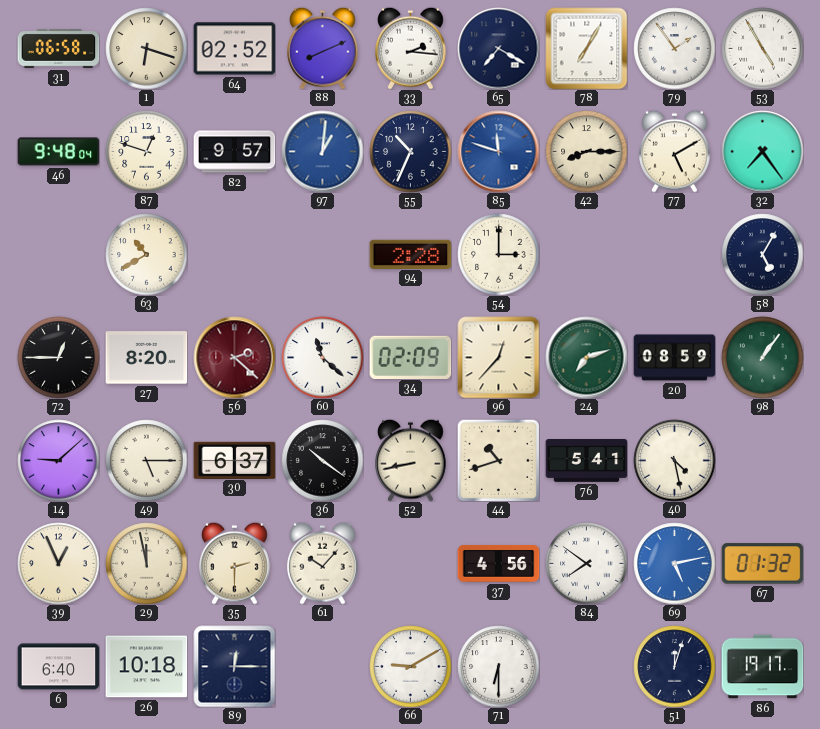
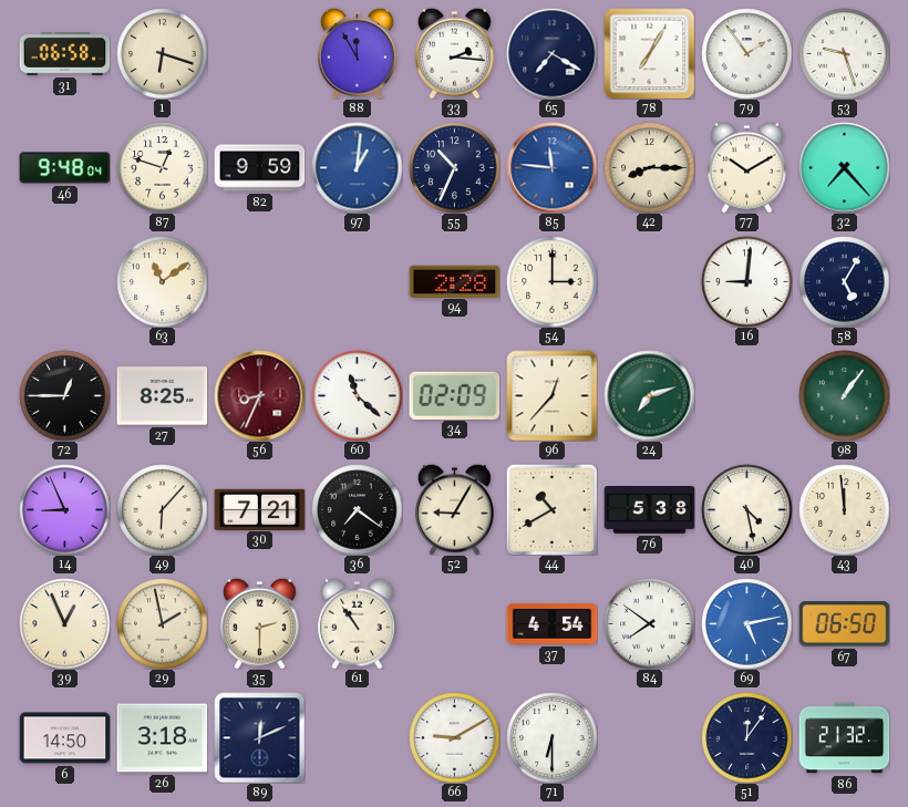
64: 02:52 -> none
88: 8:11 -> 11:55
53: 4:55 -> 9:27
82: 9:57 -> 9:59
85: 11:48 -> 11:46
77: 5:10 -> 10:10
32: 7:24 -> 7:23
63: 10:40 -> 11:09
16: none -> 9:01
27: 8:20 -> 8:25
56: 2:22 -> 8:34
20: 08:59 -> none
14: 9:08 -> 8:56
49: 5:15 -> 6:07
30: 6:37 -> 7:21
36: 10:21 -> 7:21
52: 8:43 -> 9:05
44: 10:42 -> 10:40
76: 5:41 -> 5:38
43: none -> 11:59
29: 11:58 -> 1:58
61: 10:07 -> 10:54
37: 4:56 -> 4:54
67: 01:32 -> 06:50
6: 6:40 -> 14:50
26: 10:18 -> 3:18
89: 12:15 -> 12:11
51: 12:03 -> 12:06
86: 19:17 -> 21:32
